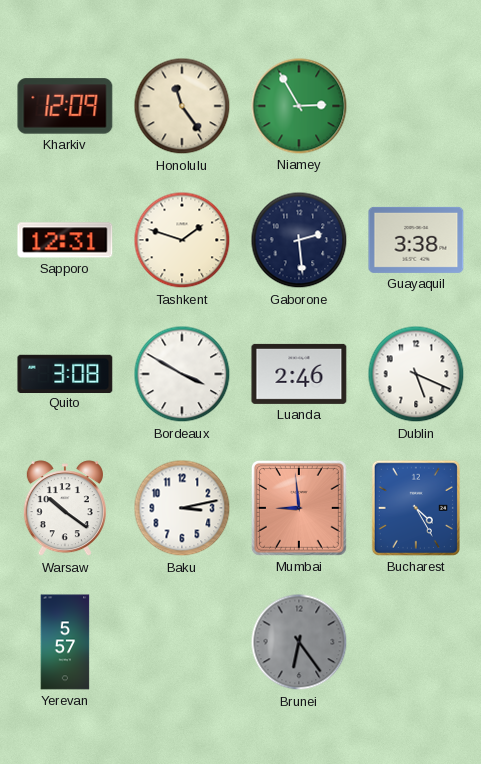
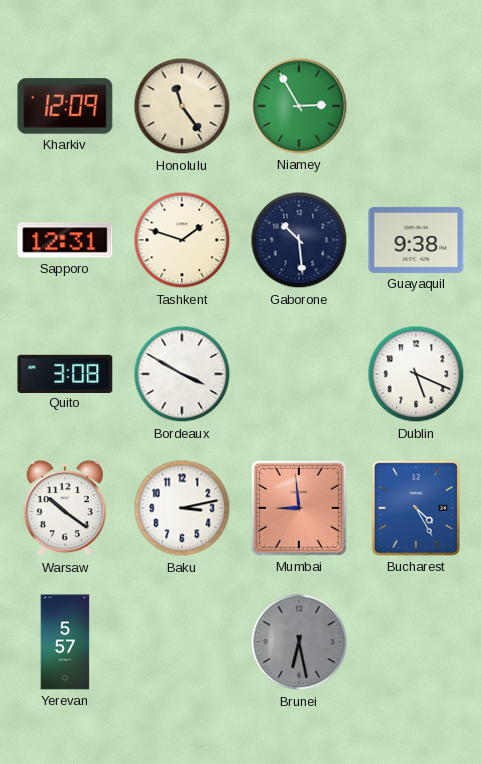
Gaborone: 2:29 -> 10:29
Guayaquil: 3:38 -> 9:38
Luanda: 2:46 -> none
Brunei: 6:24 -> 6:28
